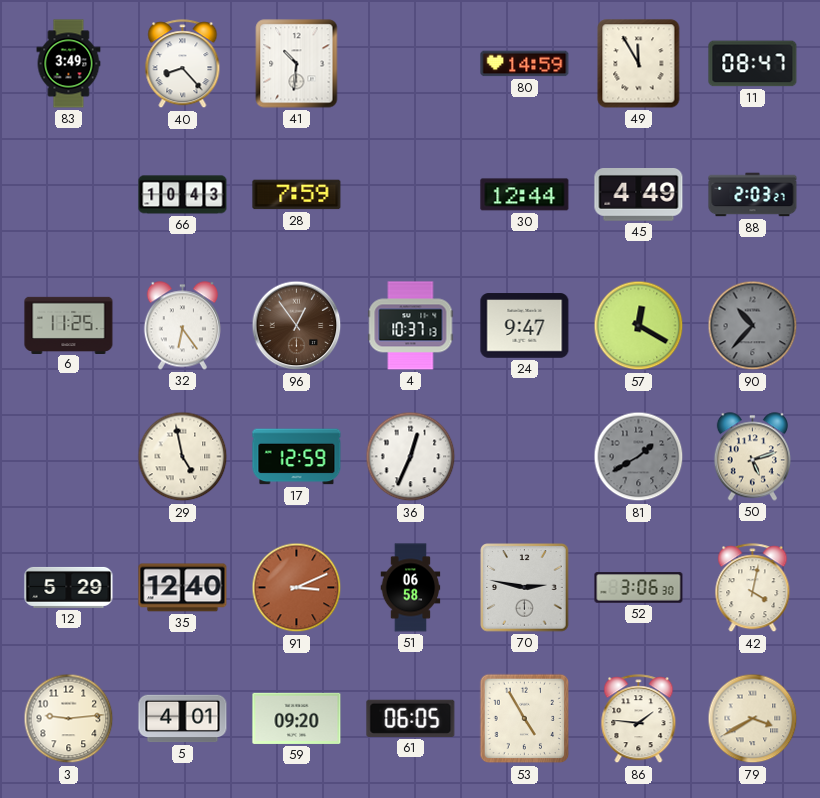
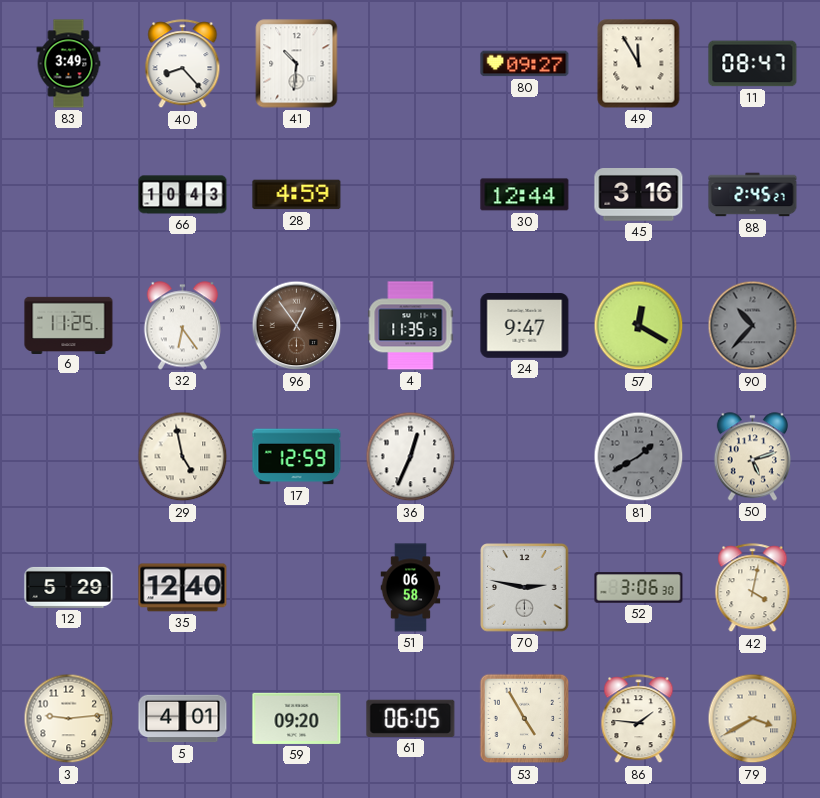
80: 14:59 -> 09:27
28: 7:59 -> 4:59
45: 4:49 -> 3:16
88: 2:03 -> 2:45
4: 10:37 -> 11:35
91: 3:11 -> none
